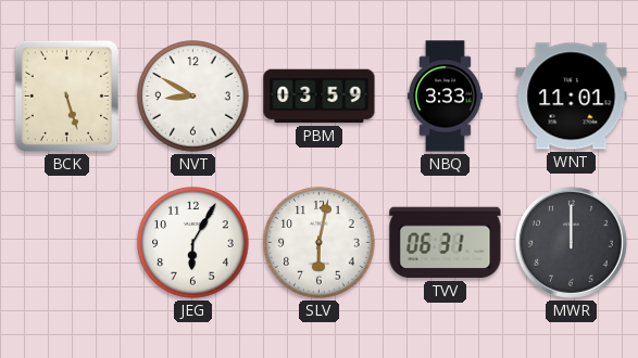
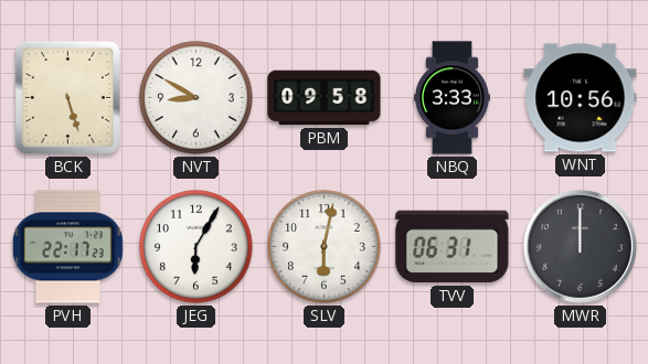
PBM: 03:59 -> 09:58
WNT: 11:01 -> 10:56
PVH: none -> 22:17
